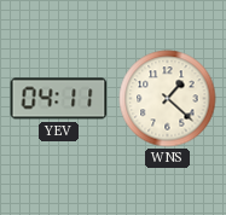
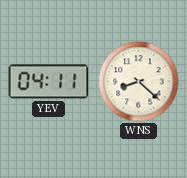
WNS: 1:22 -> 8:22
